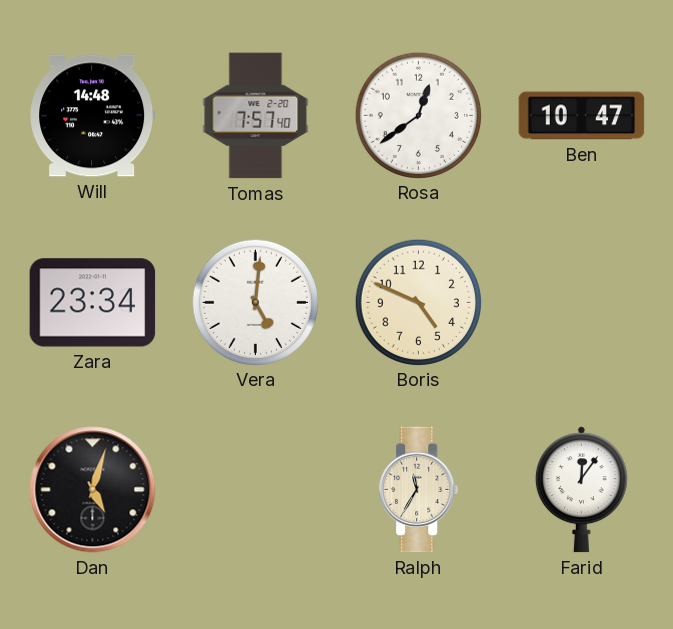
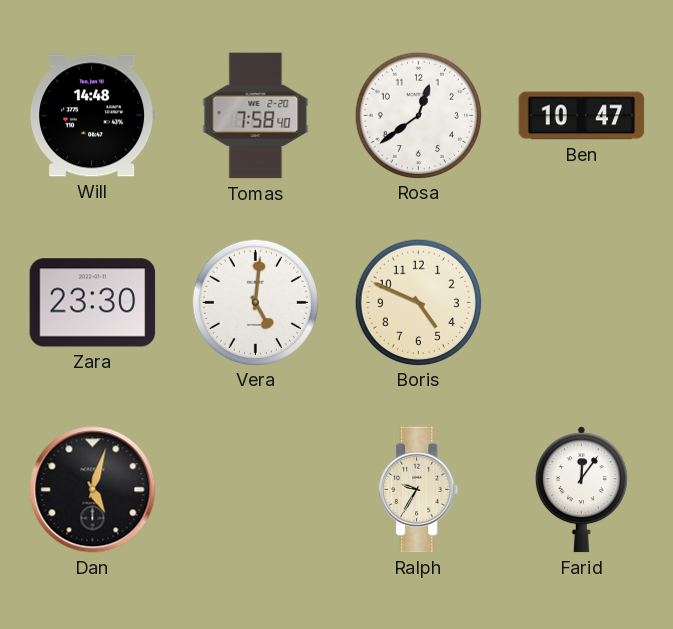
Tomas: 7:57 -> 7:58
Zara: 23:34 -> 23:30
Ralph: 11:35 -> 9:35
